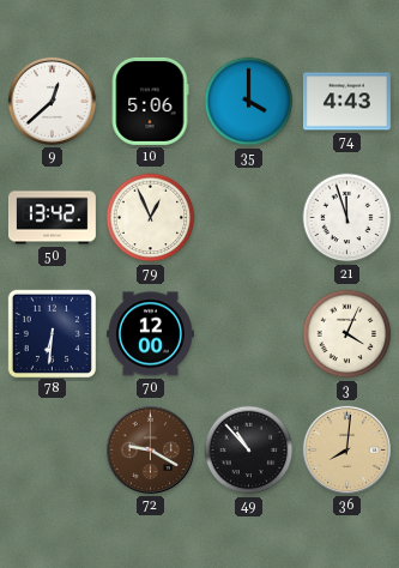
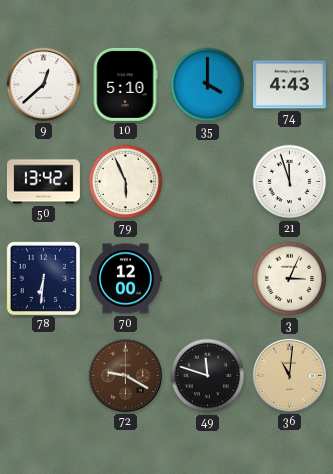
10: 5:06 -> 5:10
79: 12:56 -> 5:56
3: 4:04 -> 3:04
49: 10:53 -> 11:48
36: 8:01 -> 11:01
